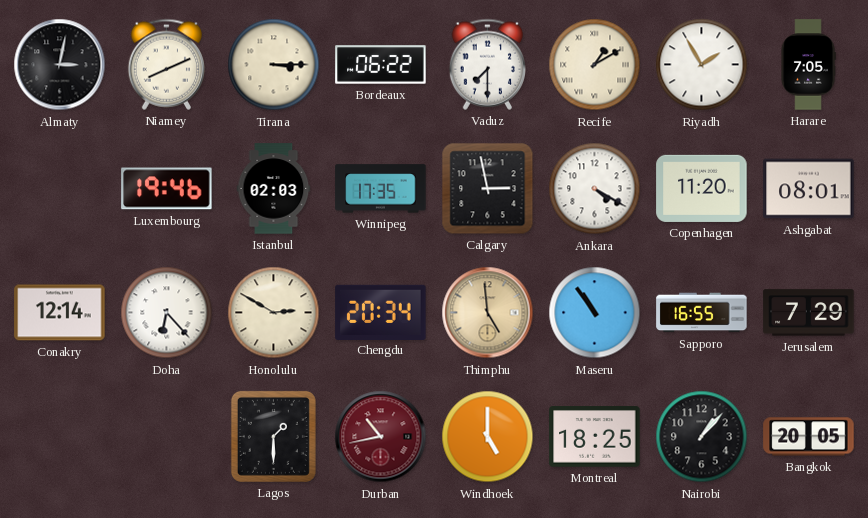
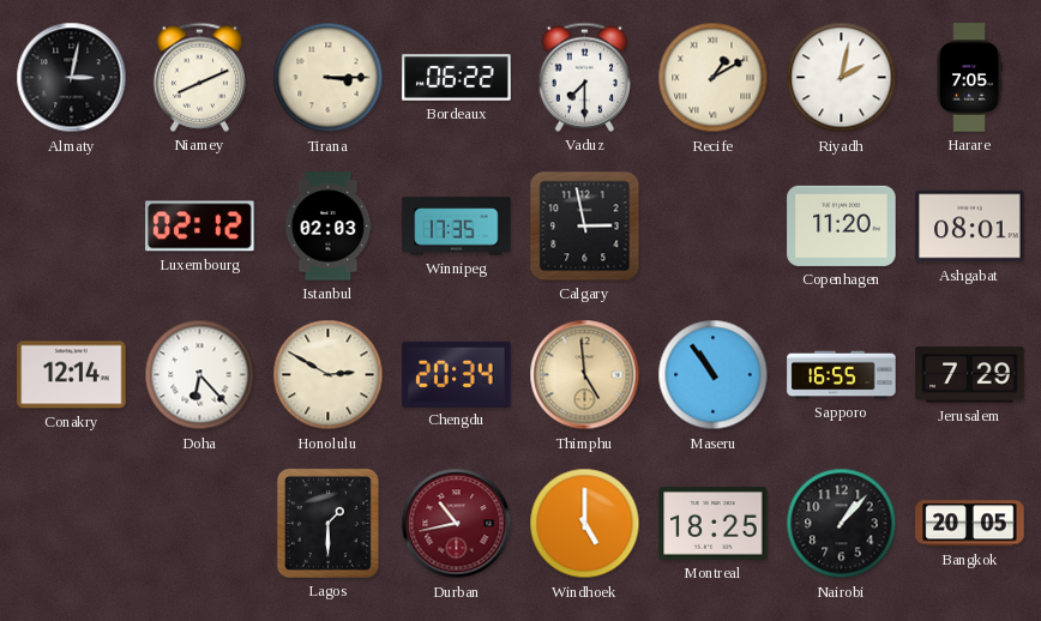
Riyadh: 1:55 -> 2:02
Luxembourg: 19:46 -> 02:12
Ankara: 4:20 -> none
